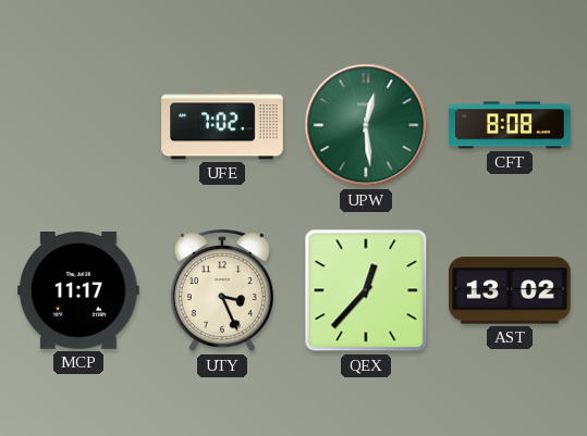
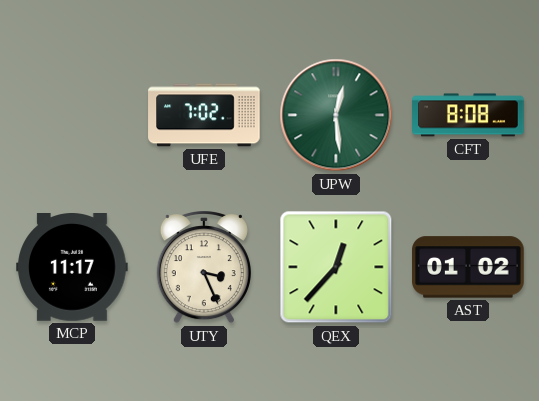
AST: 13:02 -> 01:02
